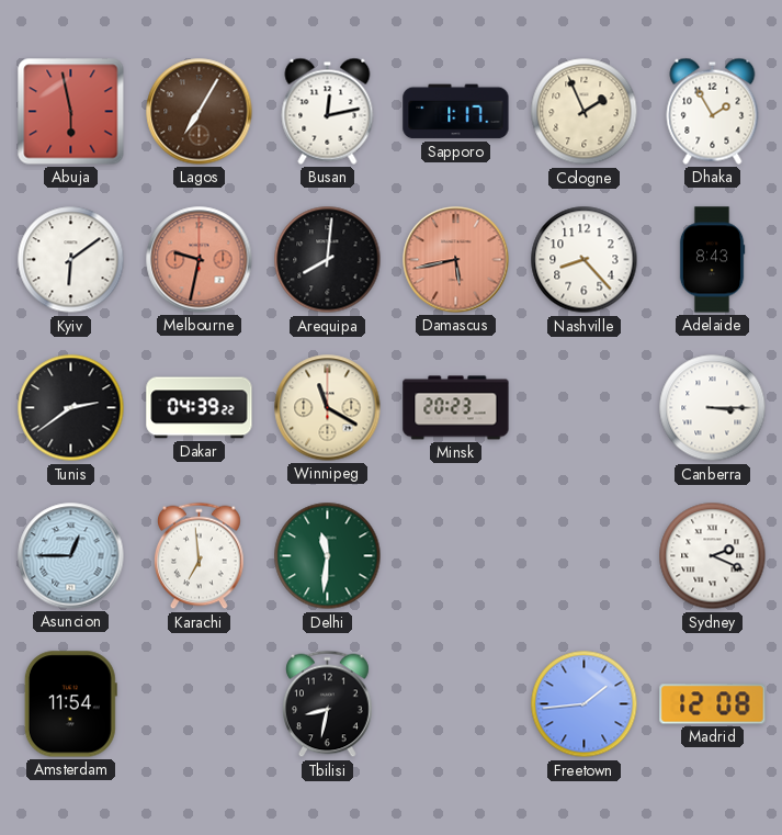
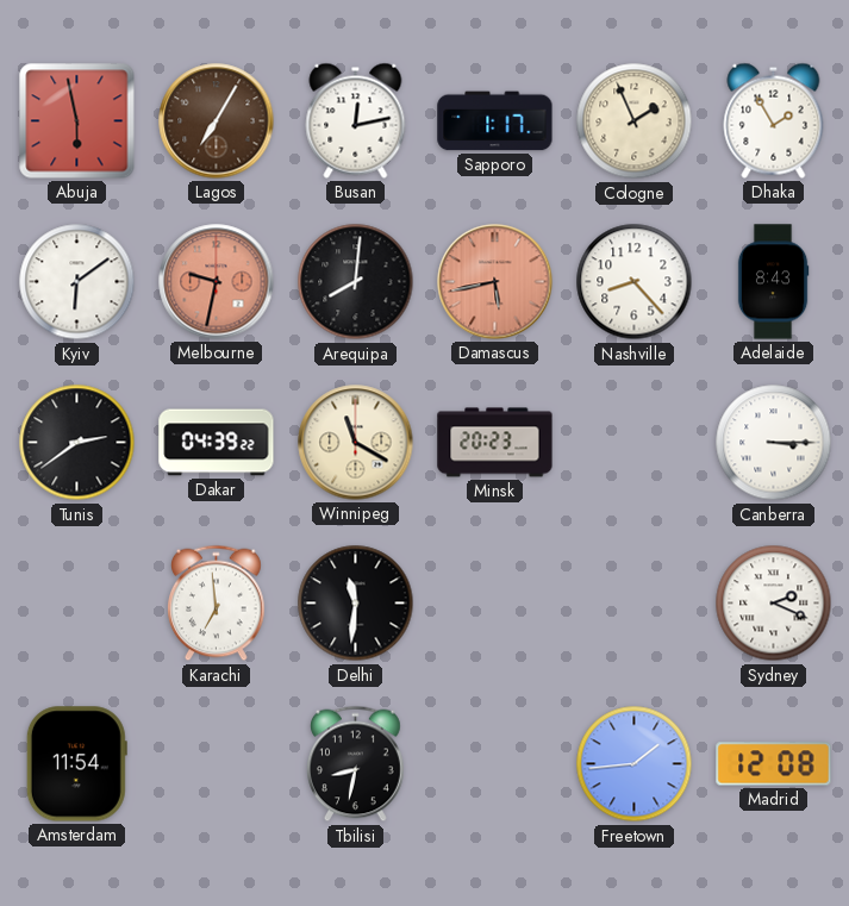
Asuncion: 12:45 -> none
Delhi dial: green -> black
